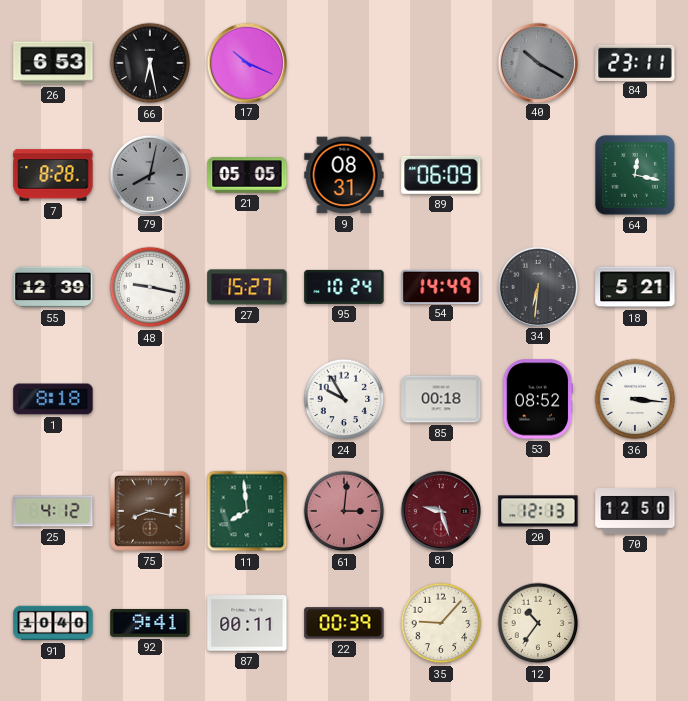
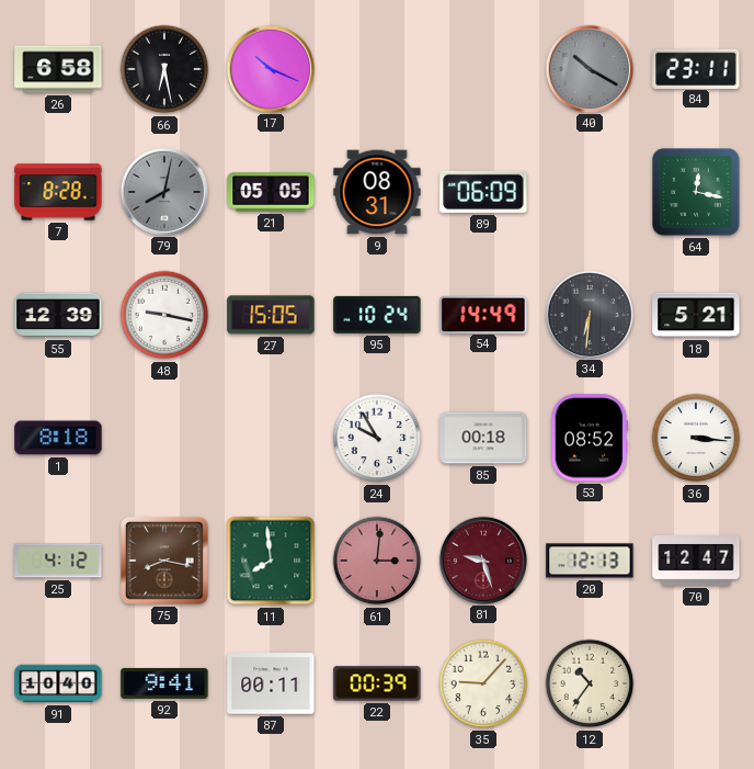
26: 6:53 -> 6:58
27: 15:27 -> 15:05
70: 12:50 -> 12:47
